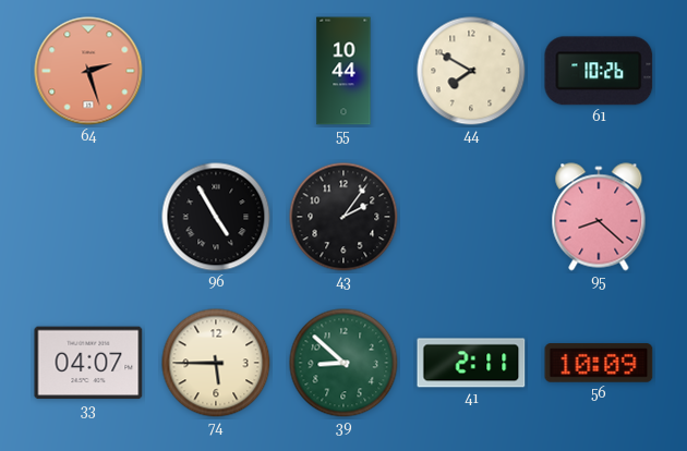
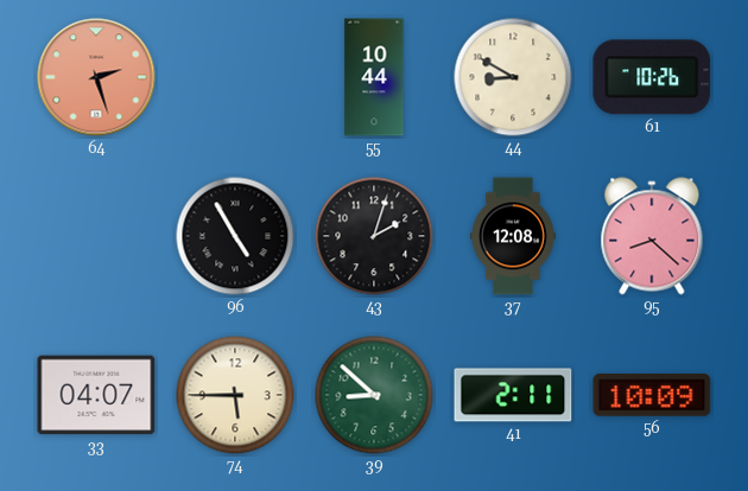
44: 7:50 -> 8:50
43: 2:06 -> 2:03
37: none -> 12:08
